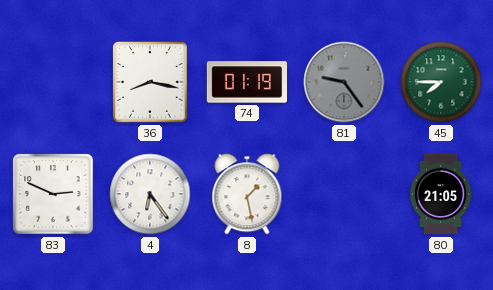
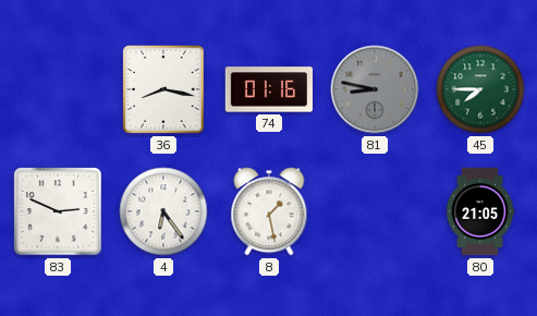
74: 01:19 -> 01:16
81: 9:24 -> 8:47
